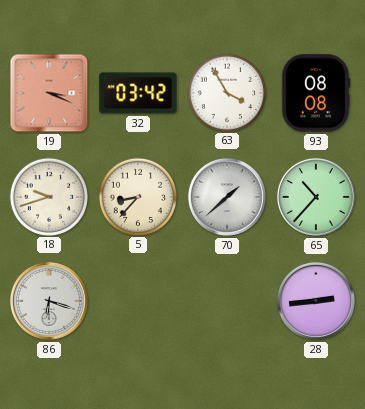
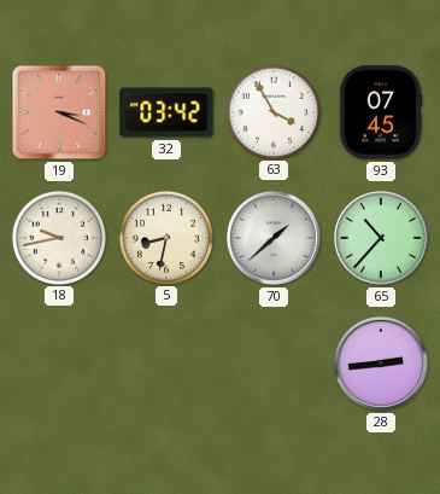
93: 08:08 -> 07:45
18: 9:42 -> 9:43
5: 8:37 -> 8:32
86: 6:18 -> none
